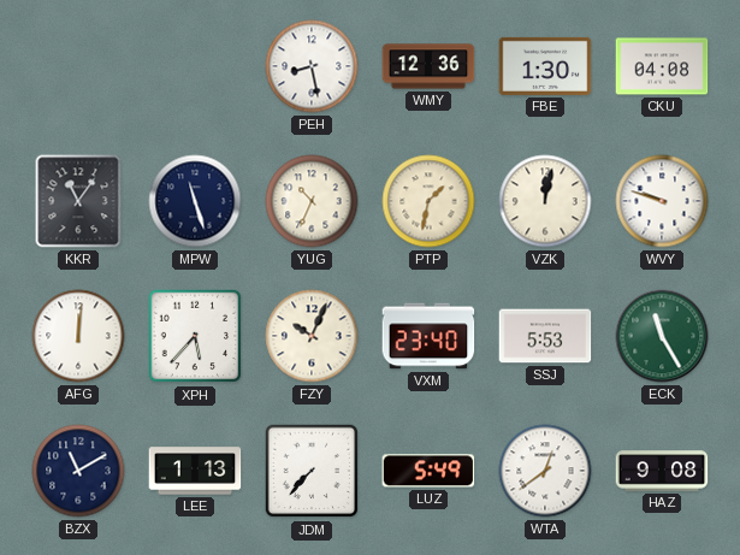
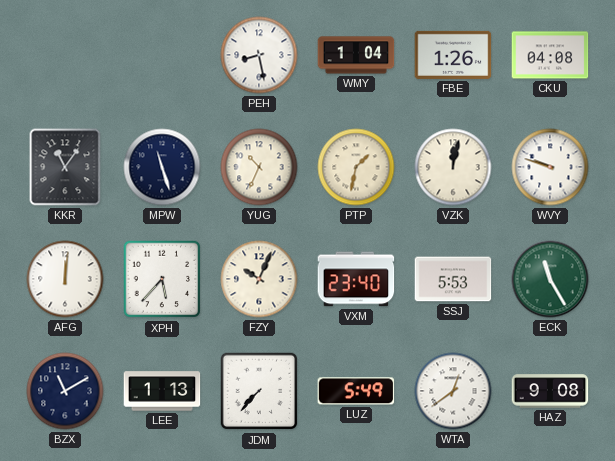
WMY: 12:36 -> 1:04
FBE: 1:30 -> 1:26
